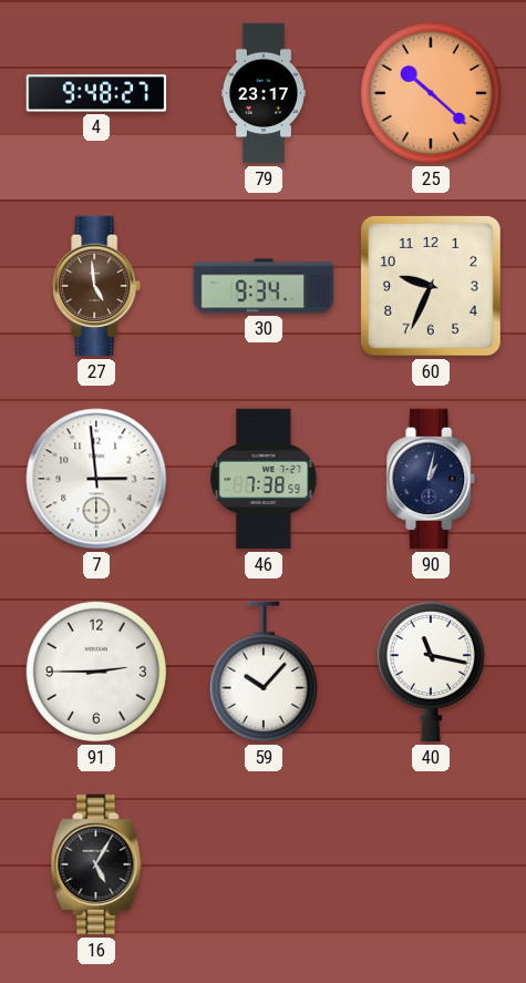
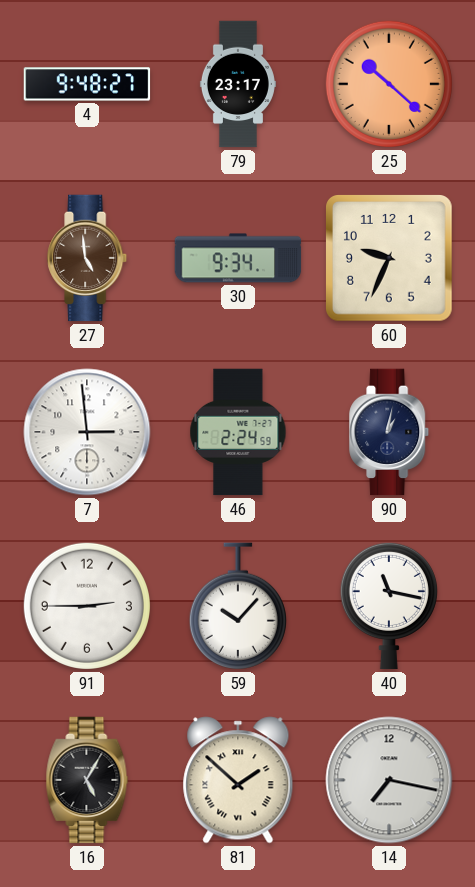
46: 7:38 -> 2:24
81: none -> 1:52
14: none -> 7:17
